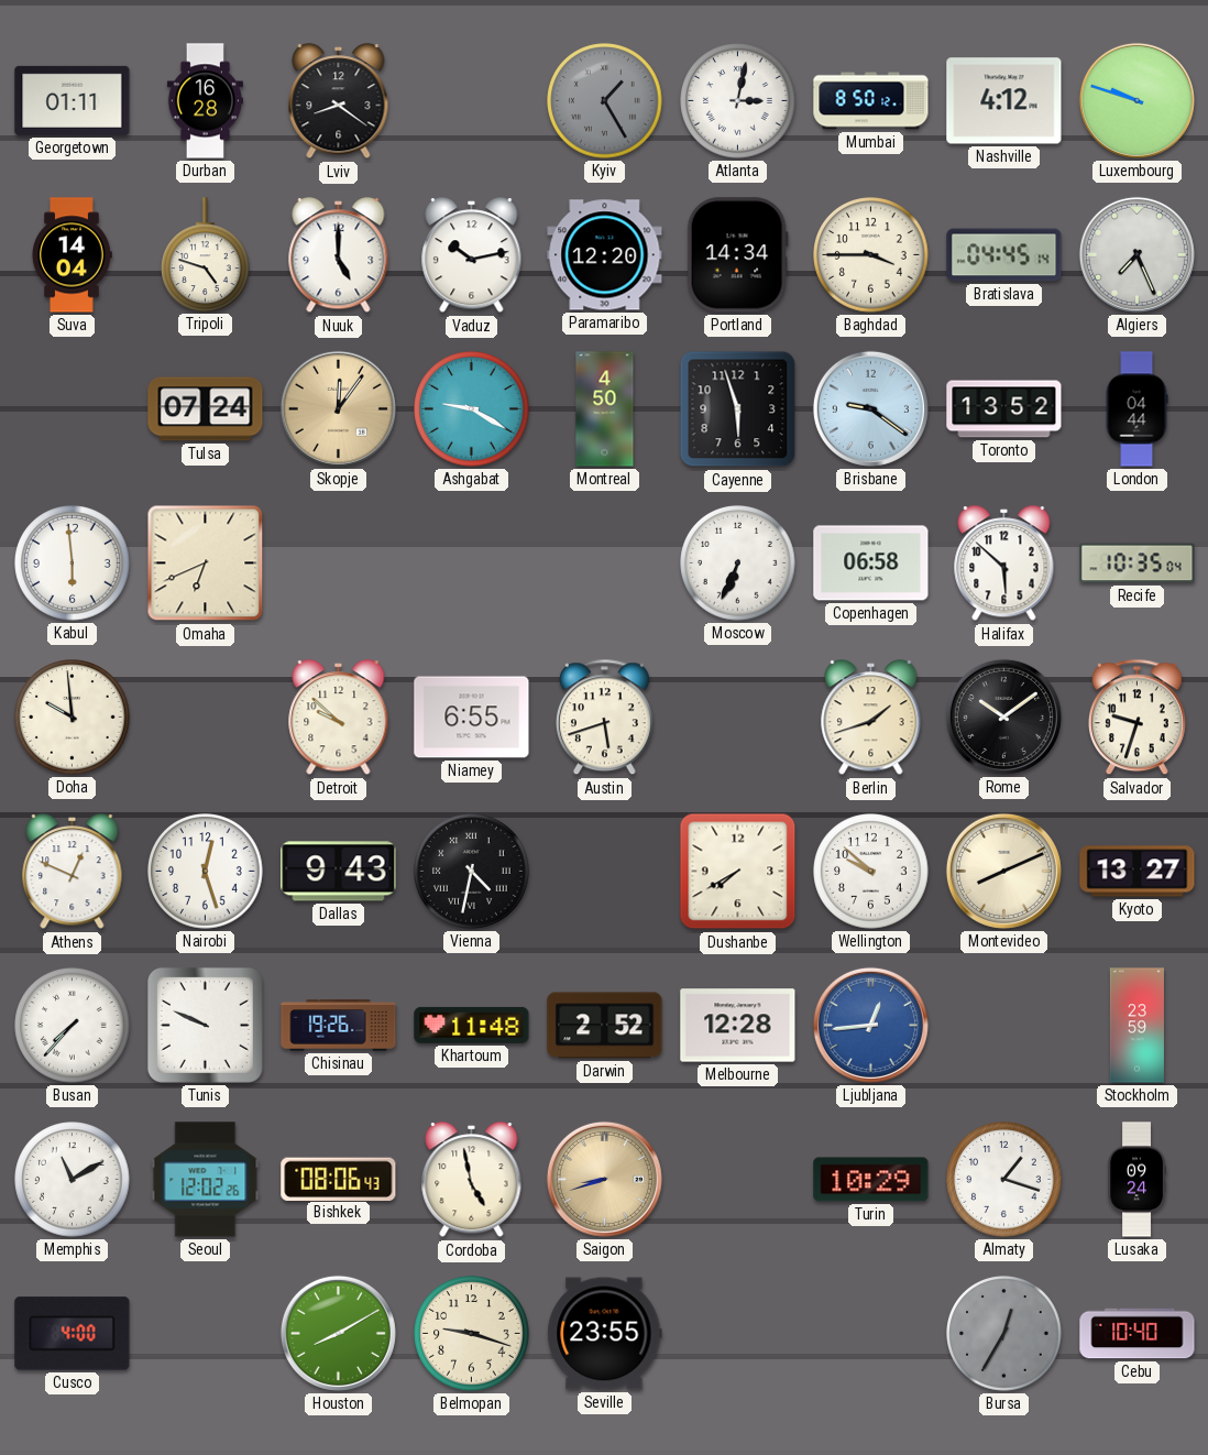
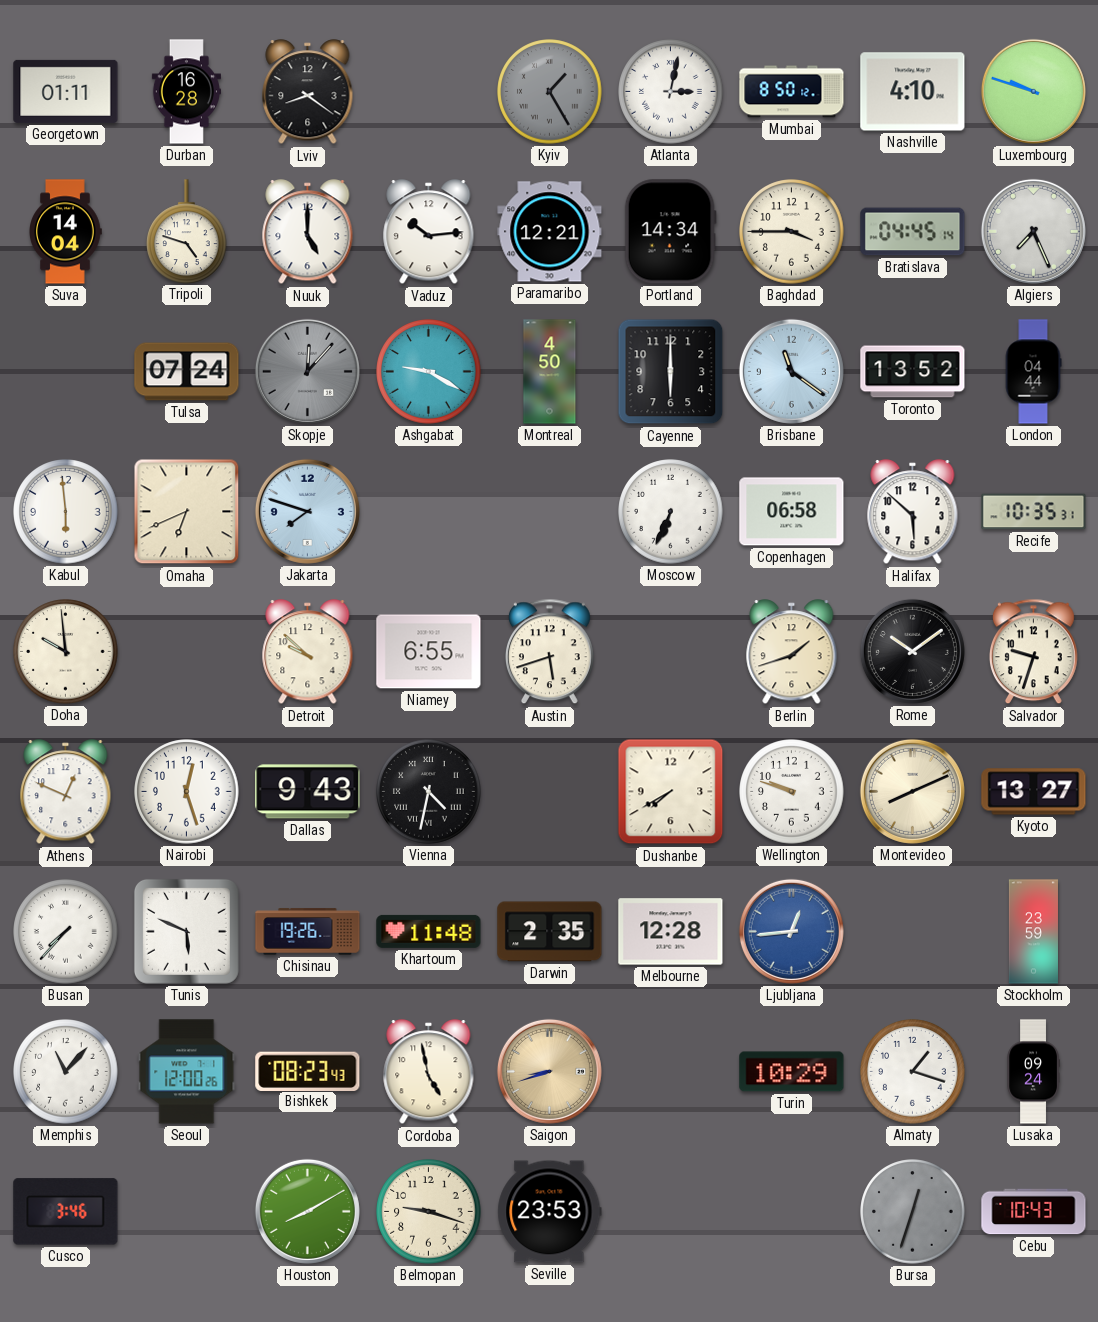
Nashville: 4:12 -> 4:10
Vaduz: 10:13 -> 10:14
Paramaribo: 12:20 -> 12:21
Skopje: 12:06 -> 12:07
Skopje dial: champagne -> grey
Cayenne: 5:57 -> 6:00
Brisbane: 9:21 -> 11:21
Jakarta: none -> 7:48
Recife: 10:35:04 -> 10:35:31
Wellington: 9:52 -> 9:48
Tunis: 9:49 -> 5:49
Darwin: 2:52 -> 2:35
Memphis: 11:10 -> 11:07
Seoul: 12:02 -> 12:00
Bishkek: 08:06 -> 08:23
Cusco: 4:00 -> 3:46
Seville: 23:55 -> 23:53
Bursa: 12:35 -> 12:33
Cebu: 10:40 -> 10:43
